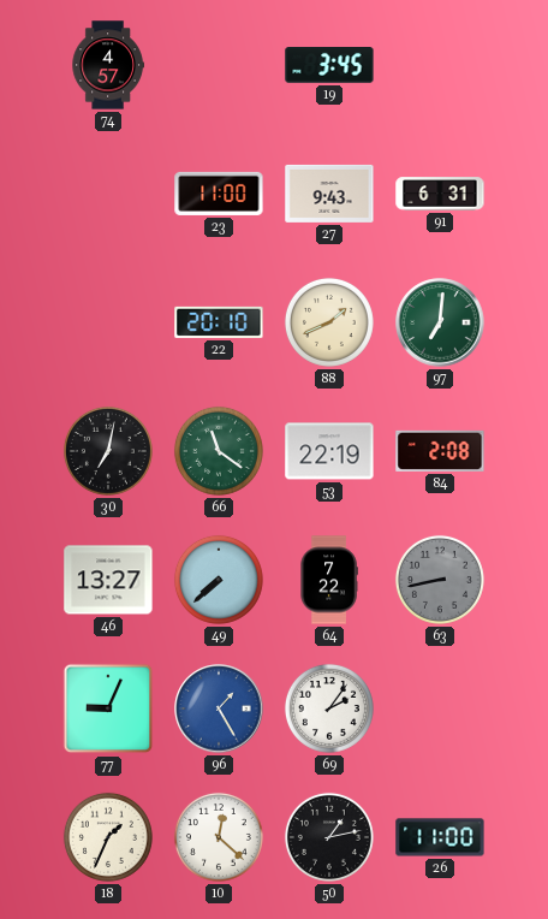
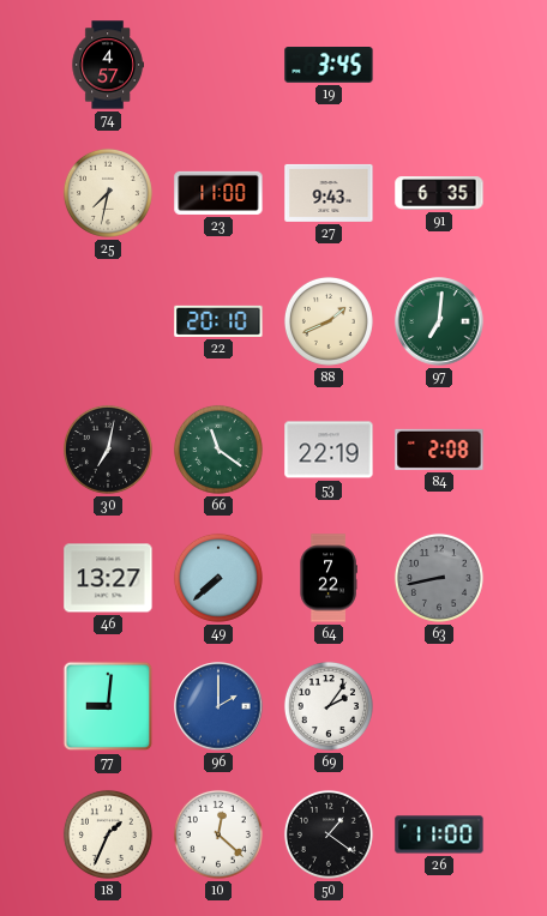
25: none -> 7:32
91: 6:31 -> 6:35
77: 9:04 -> 9:01
96: 1:25 -> 2:00
50: 1:13 -> 1:21
